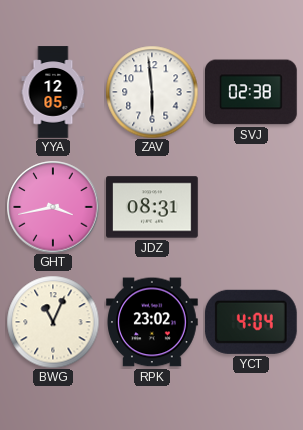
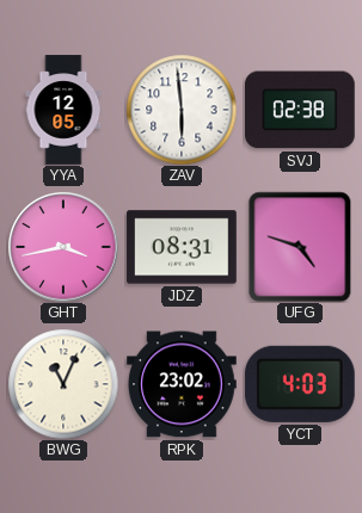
UFG: none -> 4:48
YCT: 4:04 -> 4:03
